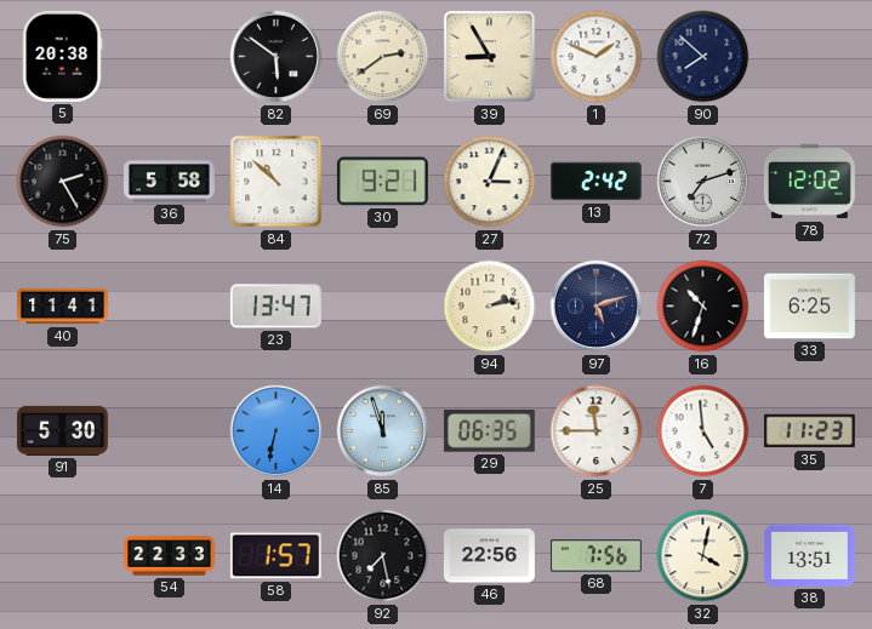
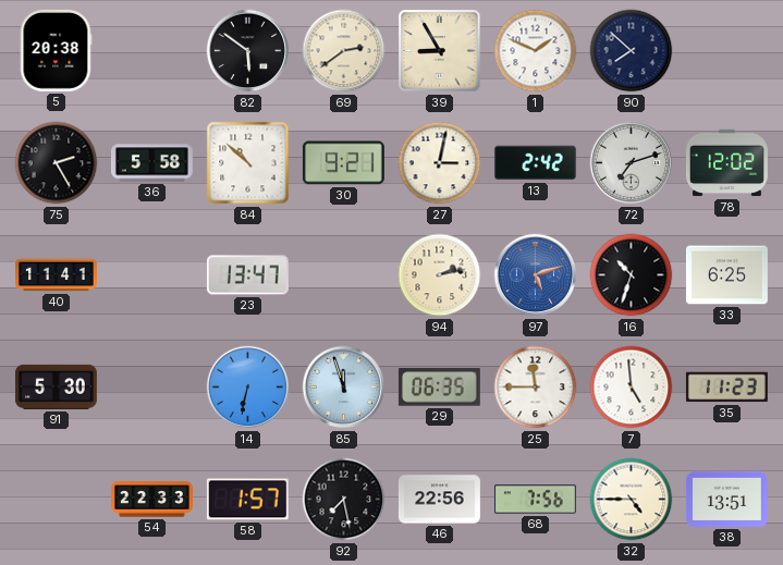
27: 3:04 -> 3:02
97 dial: navy -> blue
32: 4:02 -> 4:45
